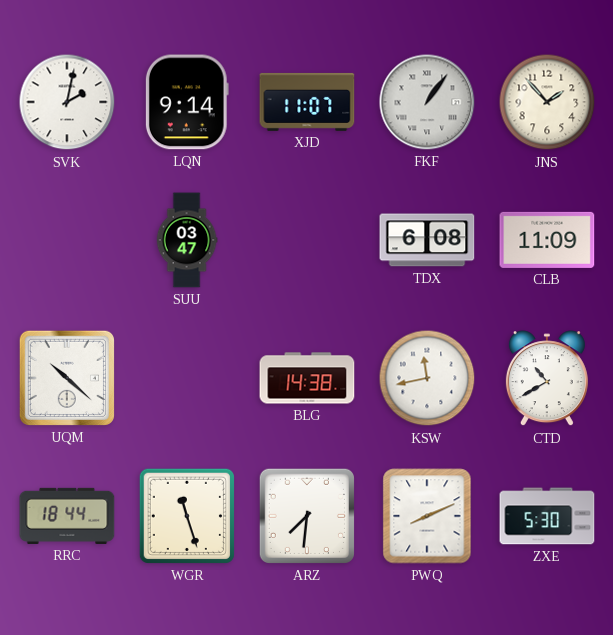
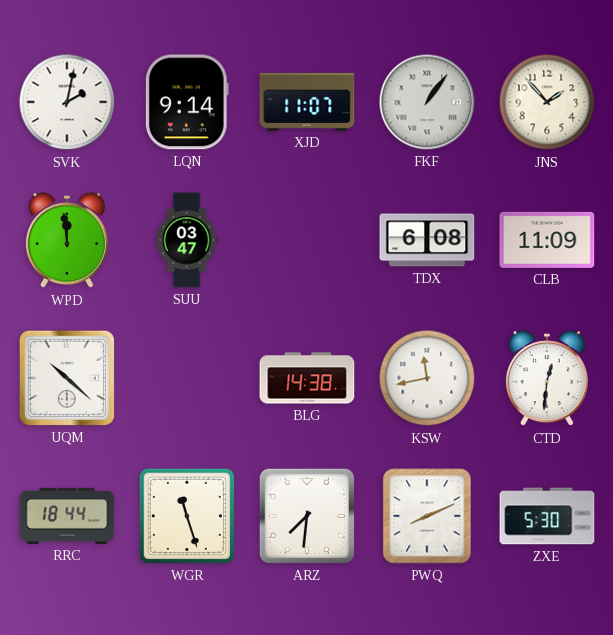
WPD: none -> 11:59
CTD: 10:40 -> 12:31
